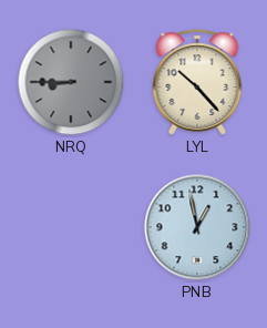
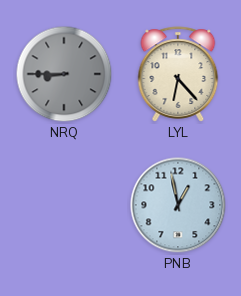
LYL: 10:23 -> 6:23
